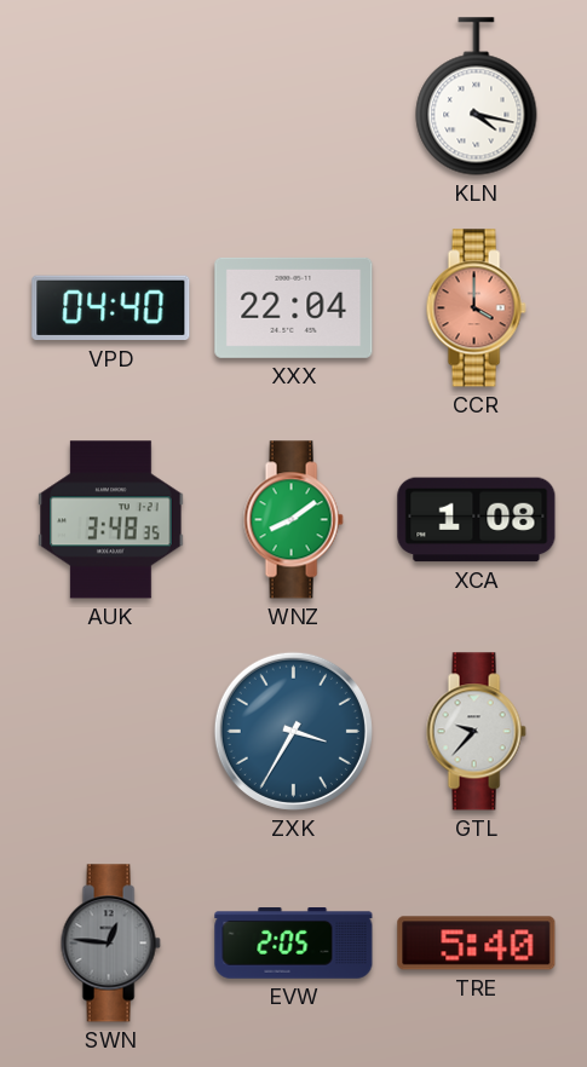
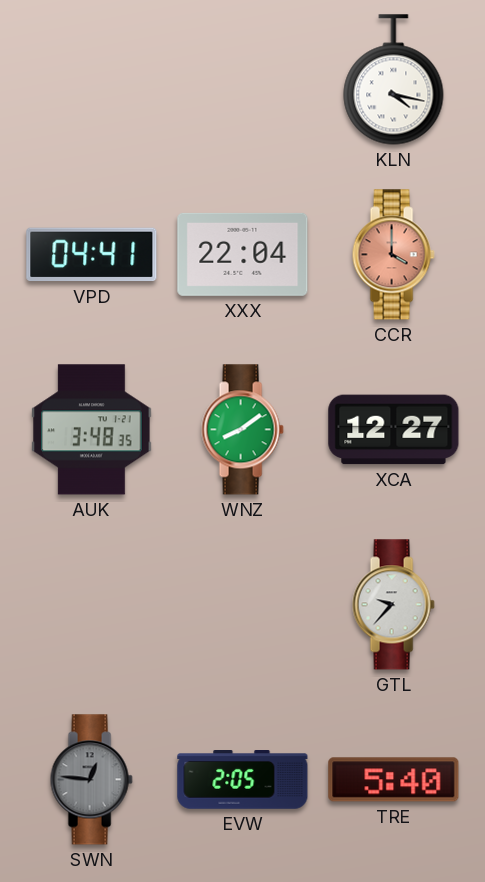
VPD: 04:40 -> 04:41
XCA: 1:08 -> 12:27
ZXK: 3:35 -> none
